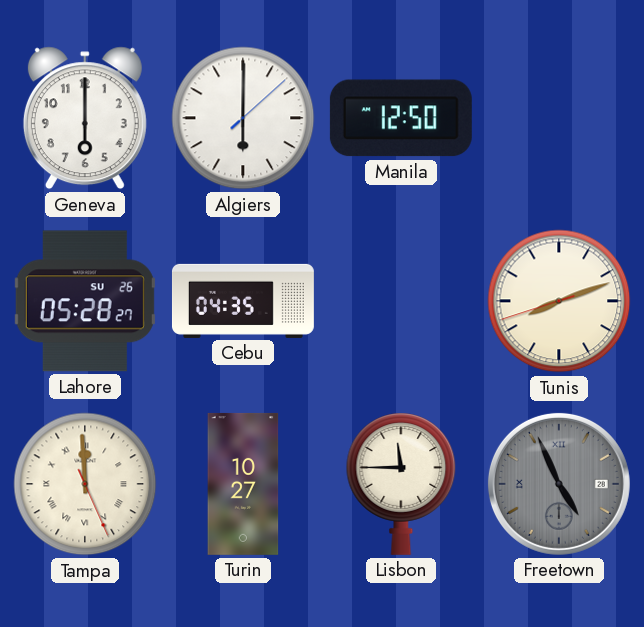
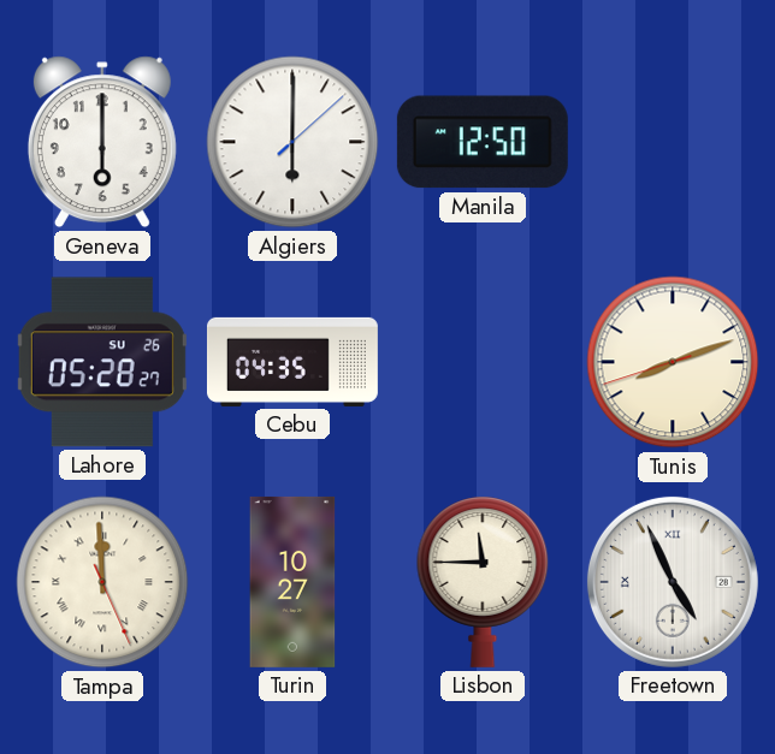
Freetown dial: grey -> white
